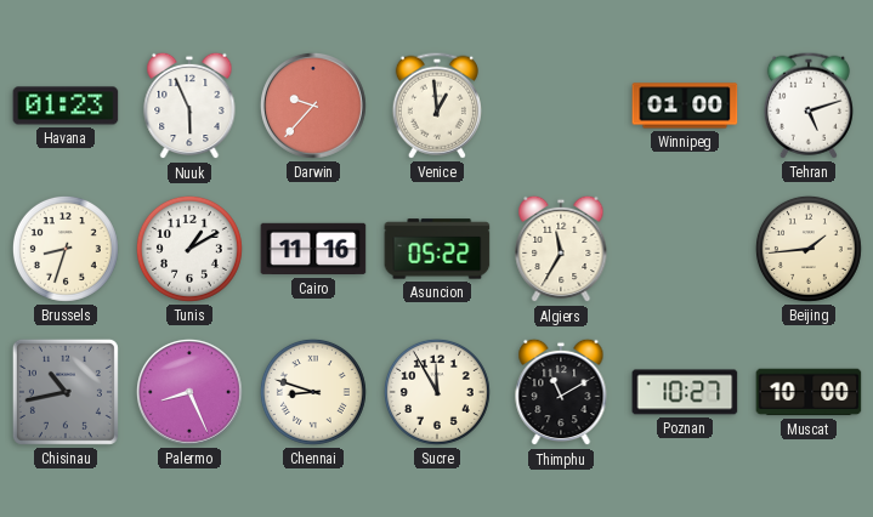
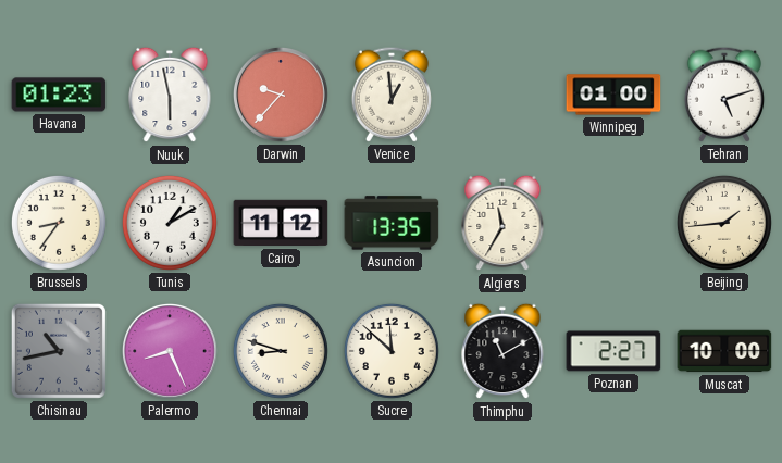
Nuuk: 5:56 -> 5:58
Brussels: 8:33 -> 8:36
Cairo: 11:16 -> 11:12
Asuncion: 05:22 -> 13:35
Sucre: 11:55 -> 11:52
Poznan: 10:27 -> 2:27
